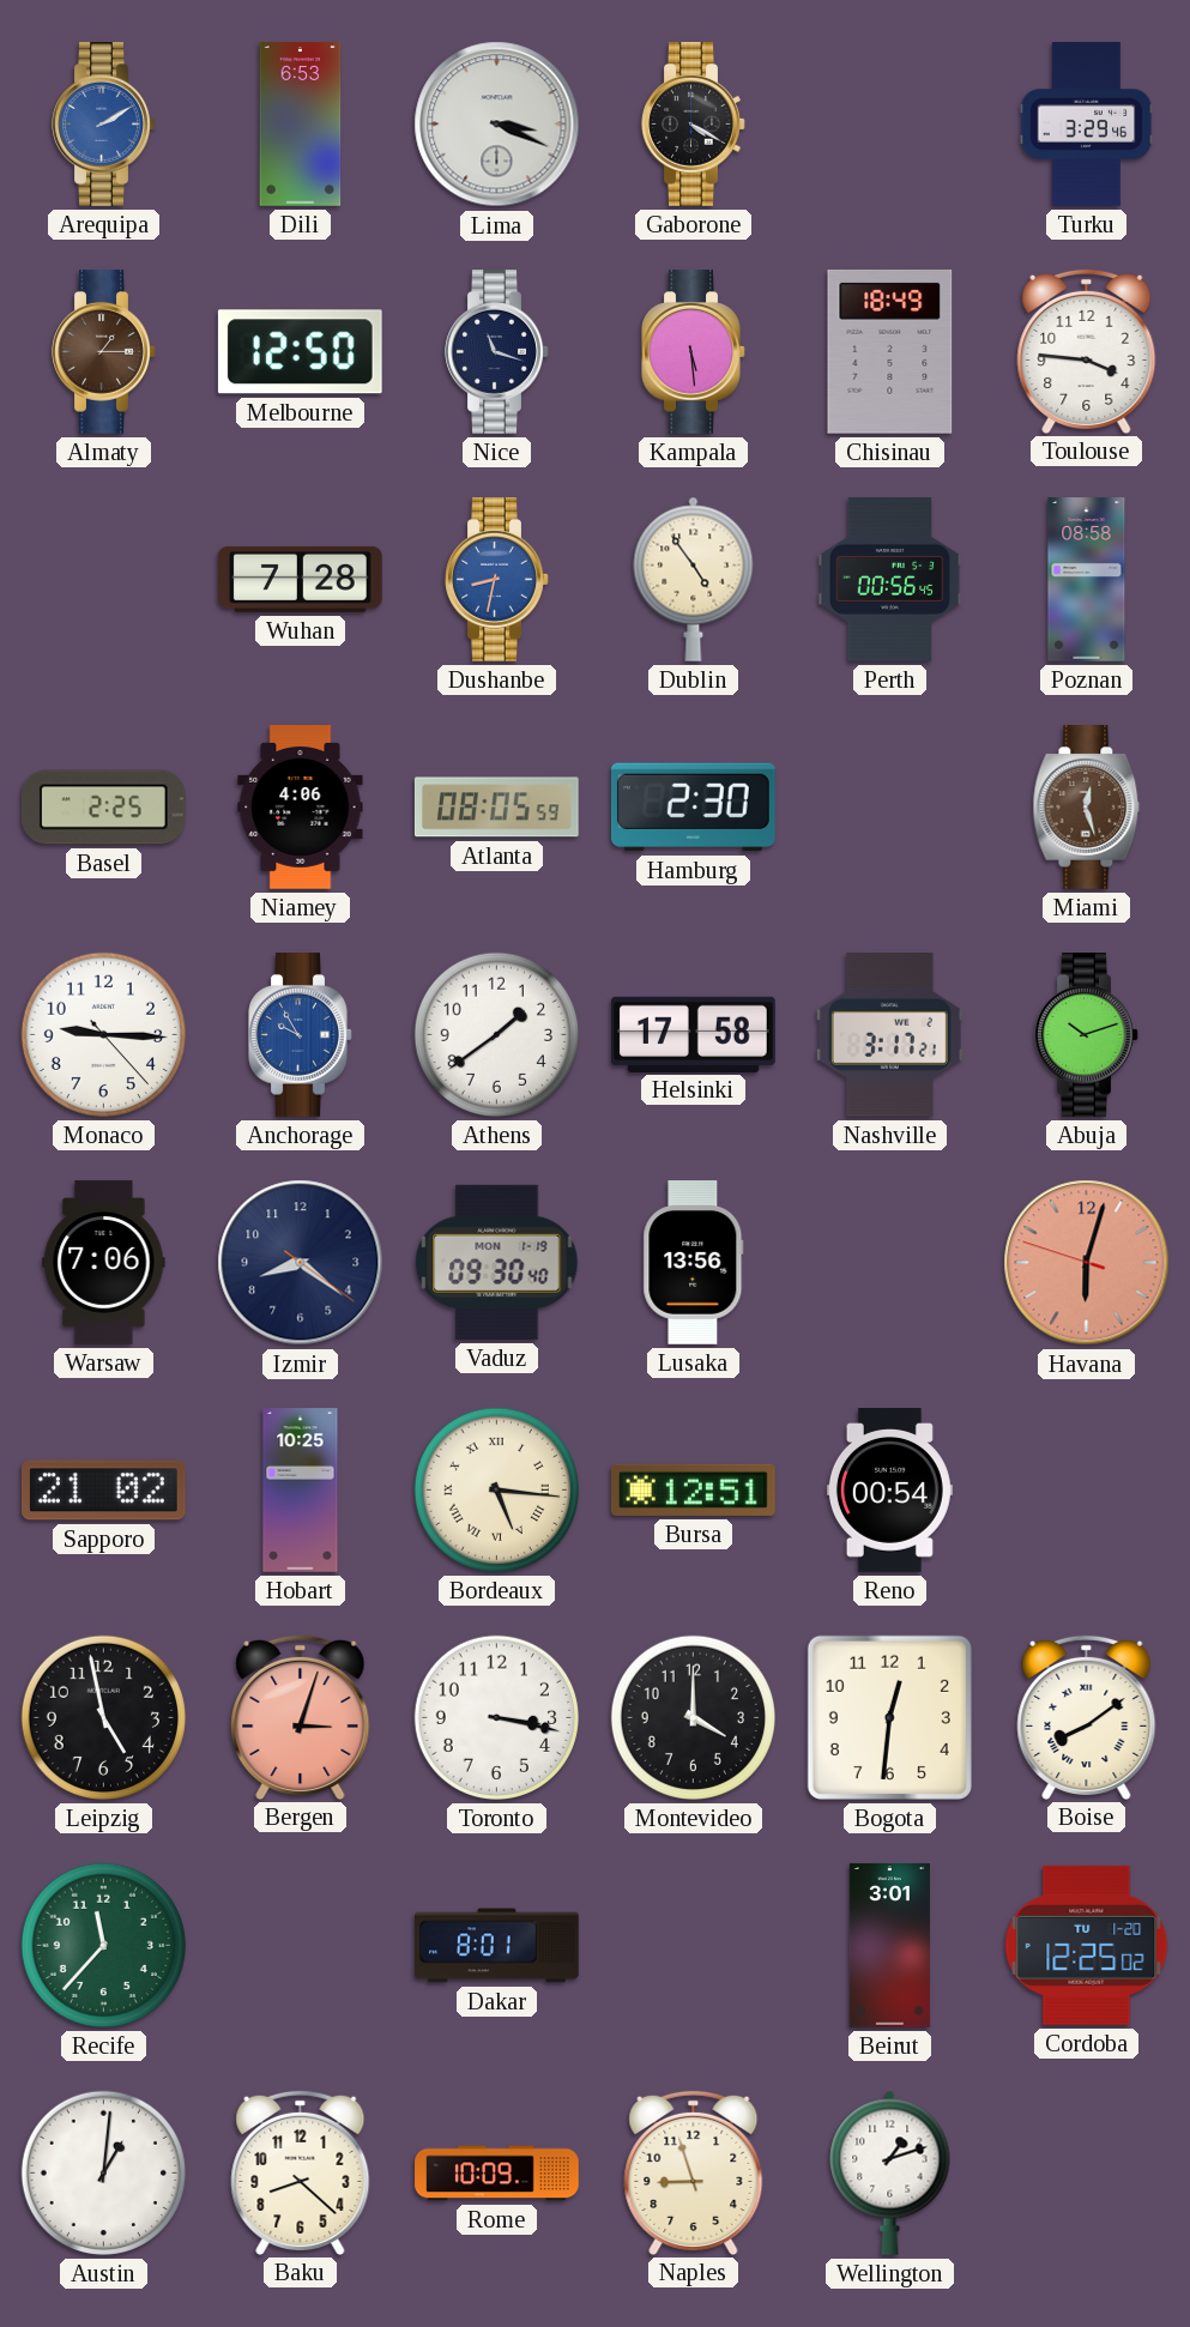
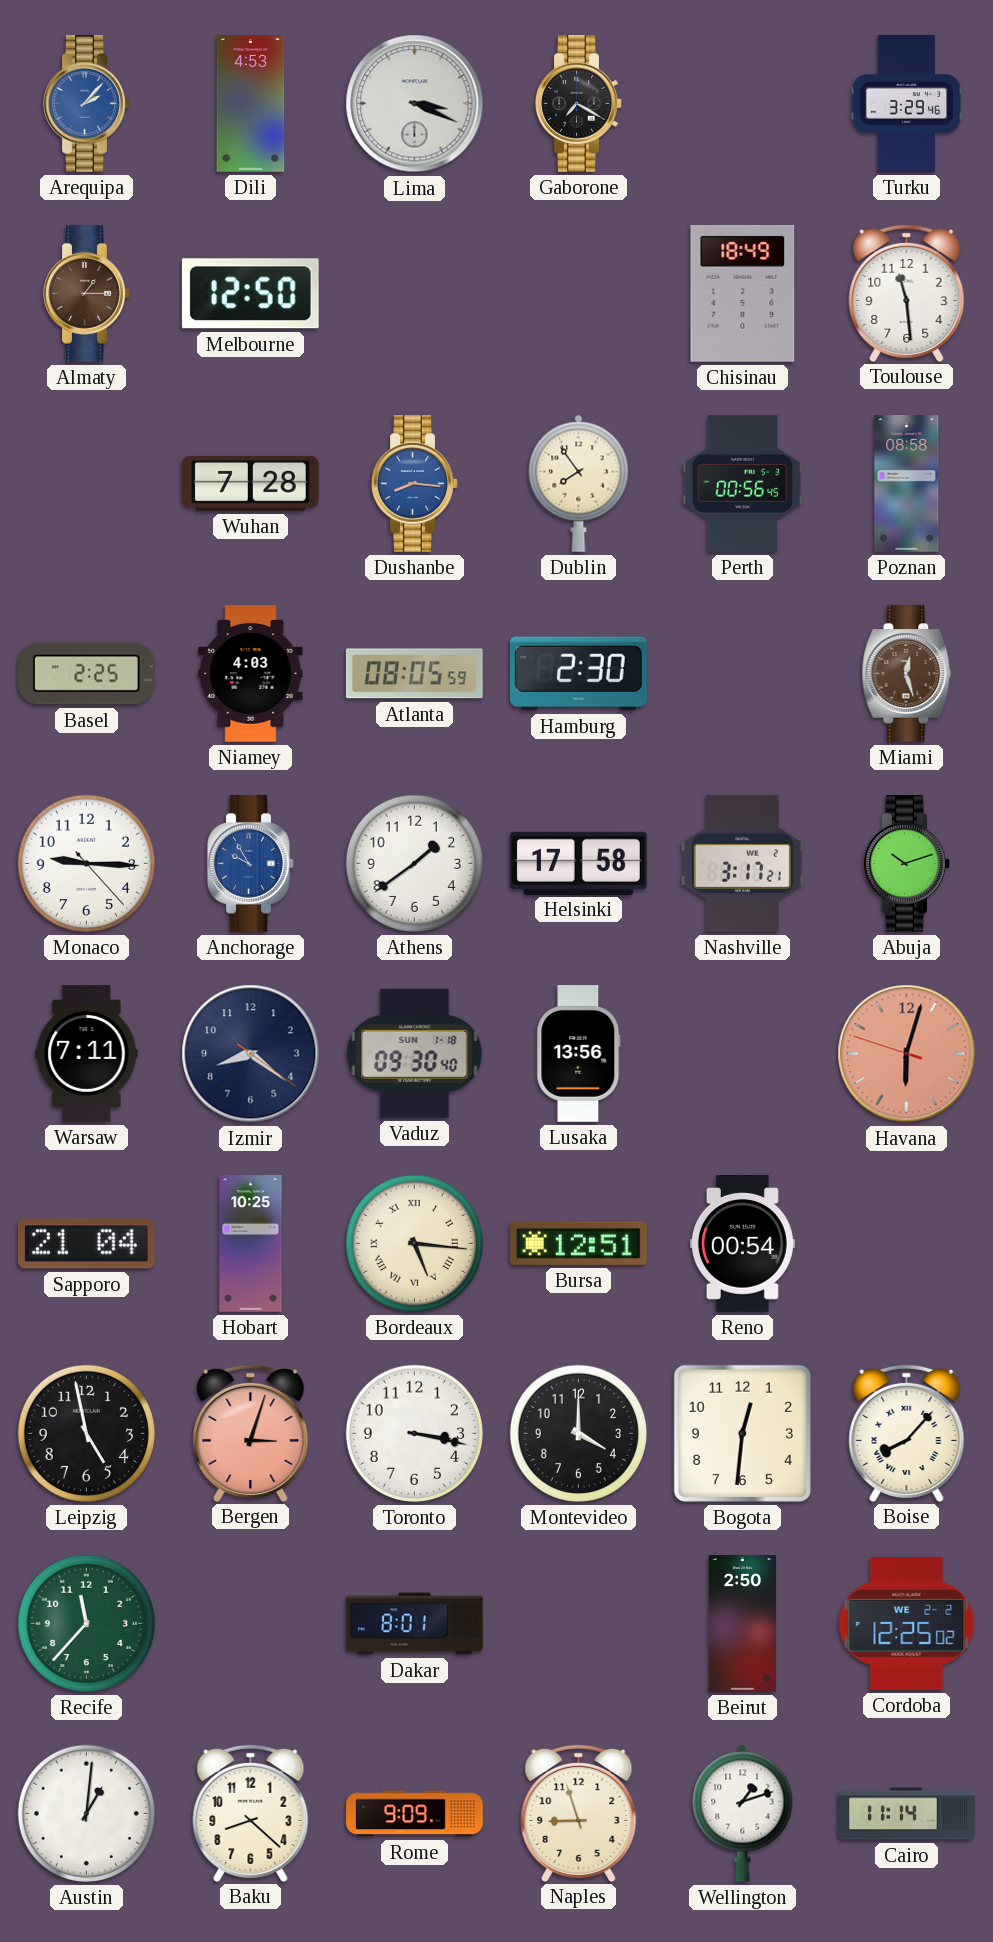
Arequipa: 2:10 -> 2:07
Dili: 6:53 -> 4:53
Gaborone: 4:20 -> 7:20
Nice: 11:18 -> none
Kampala: 5:29 -> none
Toulouse: 3:46 -> 11:29
Dushanbe: 8:32 -> 8:16
Dublin: 4:54 -> 7:54
Niamey: 4:06 -> 4:03
Warsaw: 7:06 -> 7:11
Vaduz date: MON 1-19 -> SUN 1-18
Sapporo: 21:02 -> 21:04
Boise: 8:09 -> 8:07
Beirut: 3:01 -> 2:50
Cordoba date: TU 1-20 -> WE 2-2
Rome: 10:09 -> 9:09
Cairo: none -> 11:14
